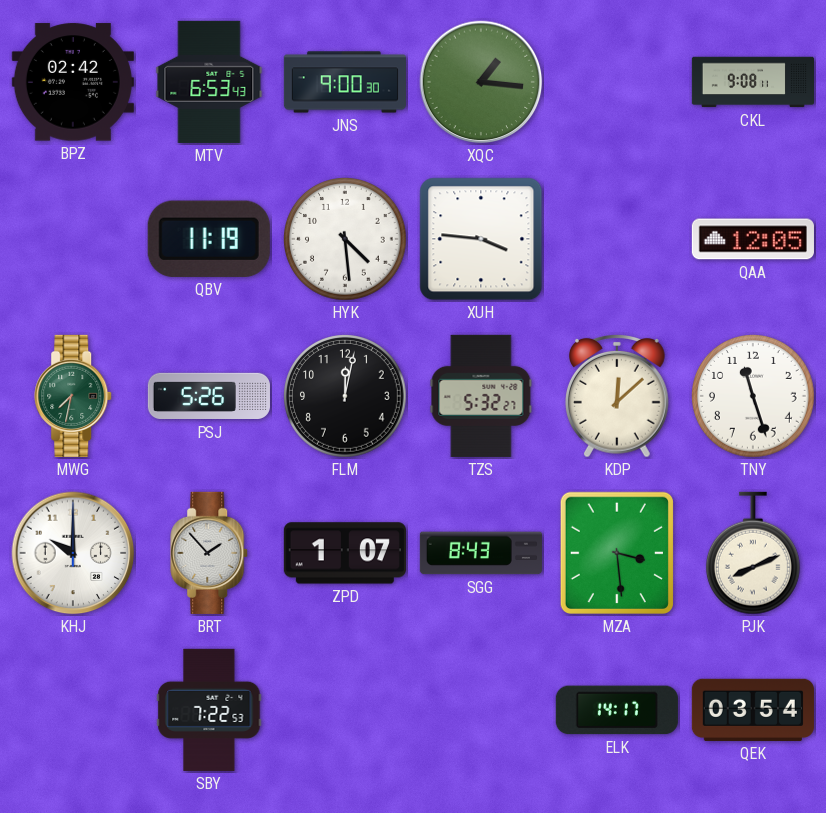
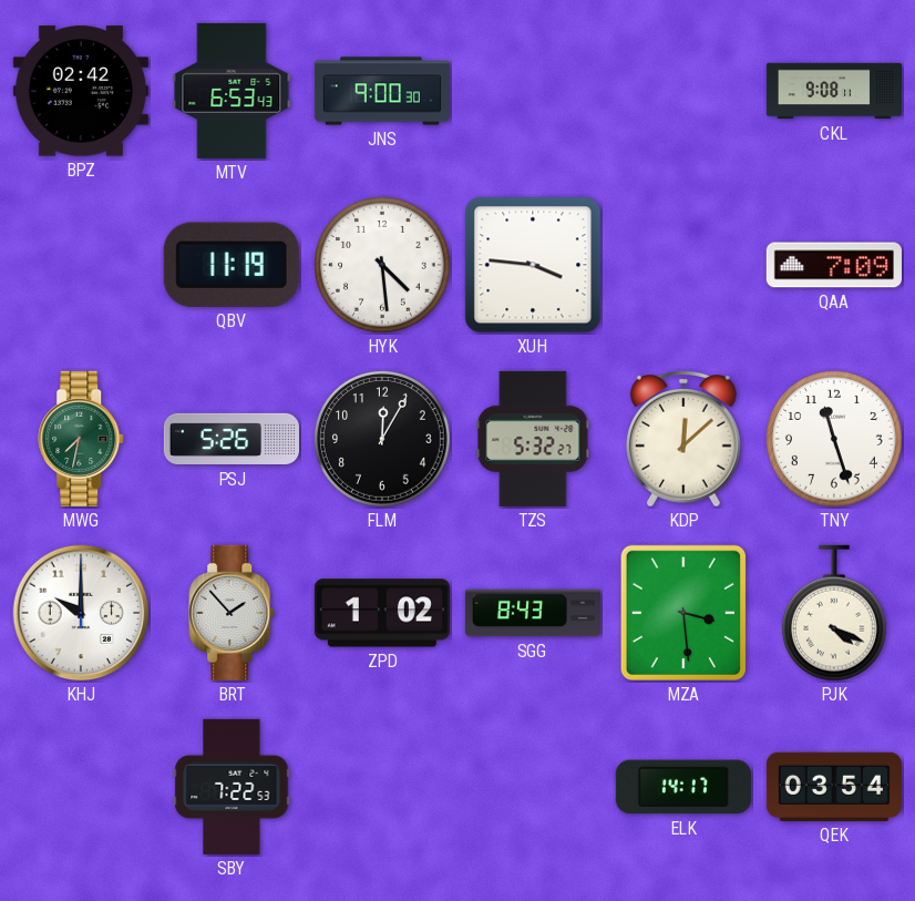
XQC: 1:16 -> none
QAA: 12:05 -> 7:09
FLM: 12:02 -> 12:05
ZPD: 1:07 -> 1:02
PJK: 8:11 -> 4:19
